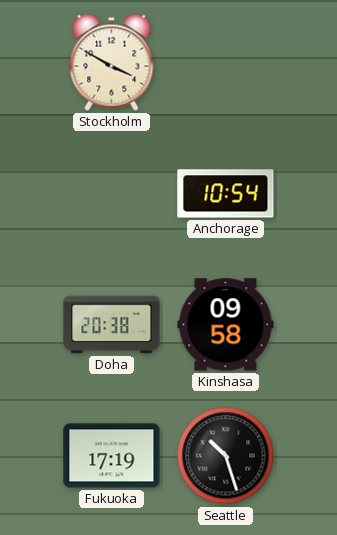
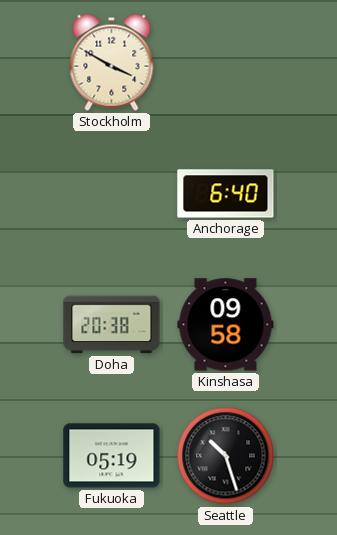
Anchorage: 10:54 -> 6:40
Fukuoka: 17:19 -> 05:19
